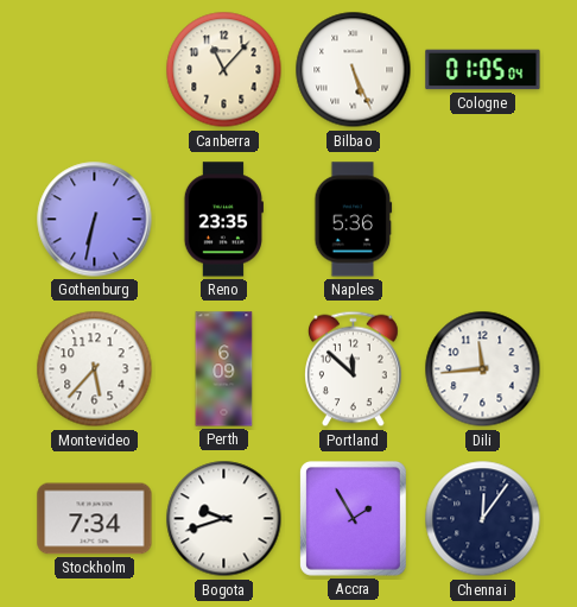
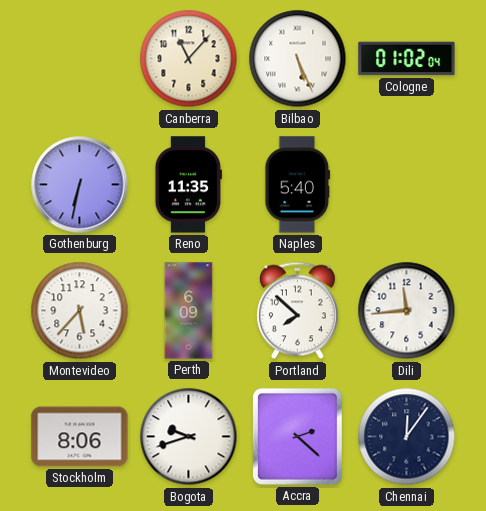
Cologne: 01:05 -> 01:02
Reno: 23:35 -> 11:35
Naples: 5:36 -> 5:40
Portland: 11:52 -> 7:52
Stockholm: 7:34 -> 8:06
Accra: 1:55 -> 2:22
